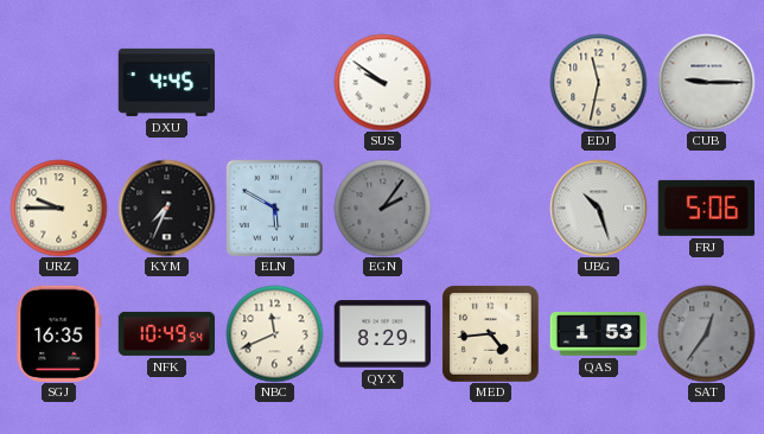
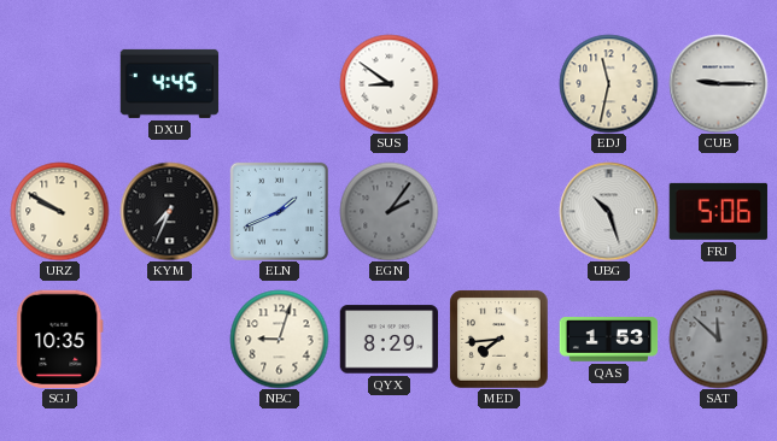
SUS: 9:51 -> 8:51
URZ: 9:45 -> 9:50
ELN: 5:50 -> 1:41
SGJ: 16:35 -> 10:35
NFK: 10:49 -> none
NBC: 11:41 -> 9:03
MED: 4:44 -> 7:44
SAT: 12:36 -> 11:52
